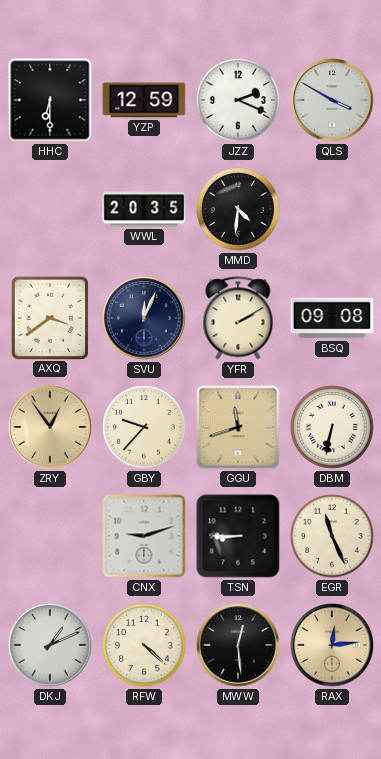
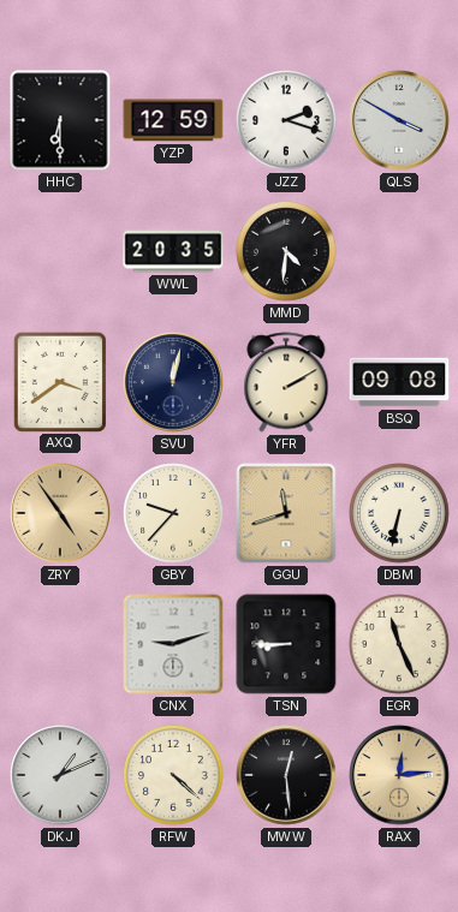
JZZ: 2:19 -> 2:18
SVU: 12:04 -> 12:02
ZRY: 12:54 -> 4:54
